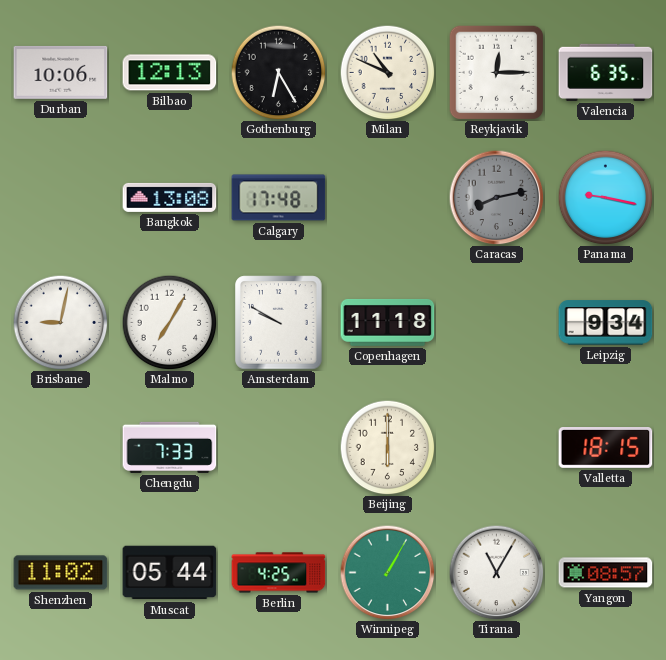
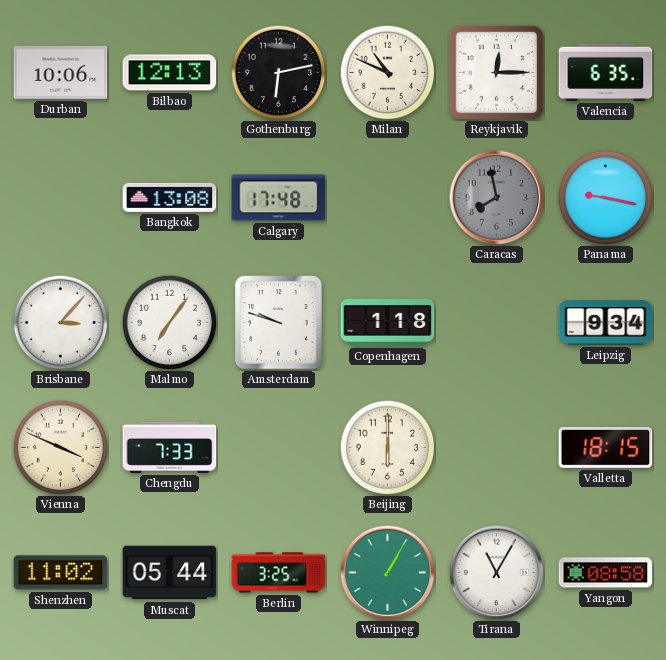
Gothenburg: 6:25 -> 6:13
Caracas: 8:13 -> 7:58
Brisbane: 9:02 -> 3:07
Malmo: 7:05 -> 7:06
Amsterdam: 9:50 -> 9:48
Copenhagen: 11:18 -> 1:18
Vienna: none -> 3:49
Berlin: 4:25 -> 3:25
Yangon: 08:57 -> 08:58
